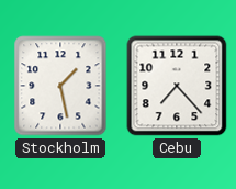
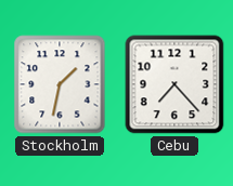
Stockholm: 1:28 -> 1:32
